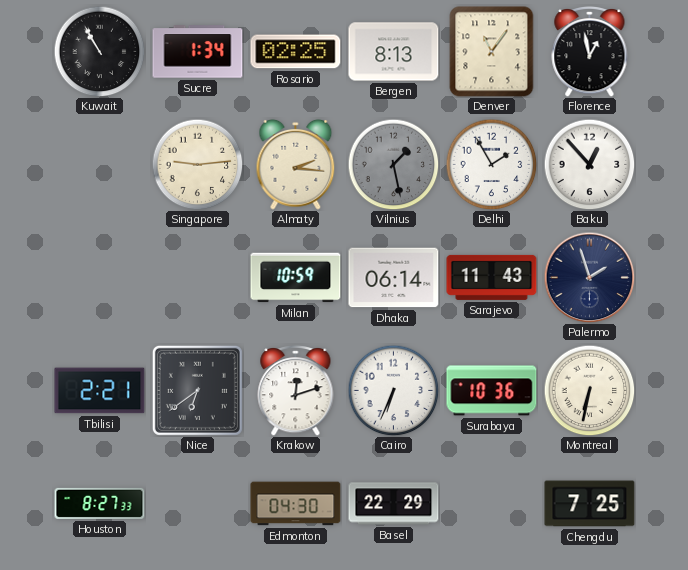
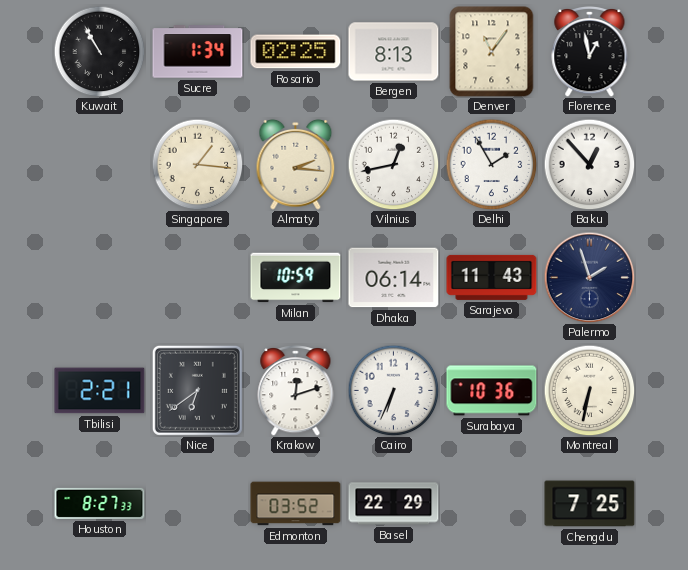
Singapore: 9:14 -> 1:16
Vilnius: 1:28 -> 12:43
Vilnius dial: grey -> white
Edmonton: 04:30 -> 03:52
